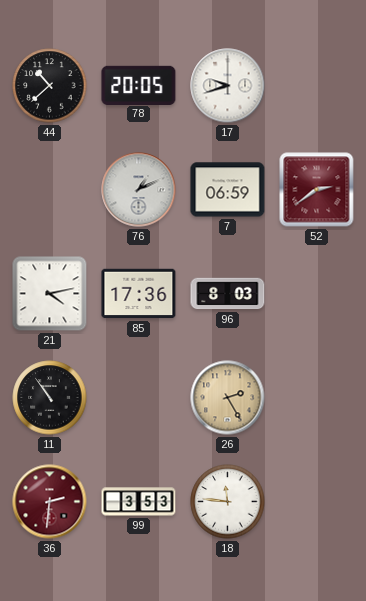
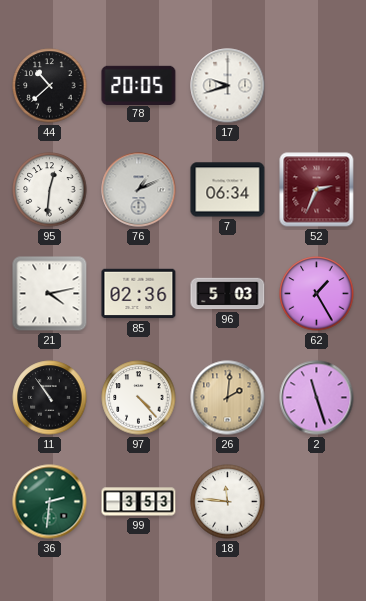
95: none -> 12:31
7: 06:59 -> 06:34
52: 2:39 -> 2:34
85: 17:36 -> 02:36
96: 8:03 -> 5:03
62: none -> 1:25
97: none -> 4:23
26: 2:25 -> 2:01
2: none -> 11:27
36 dial: burgundy -> green
